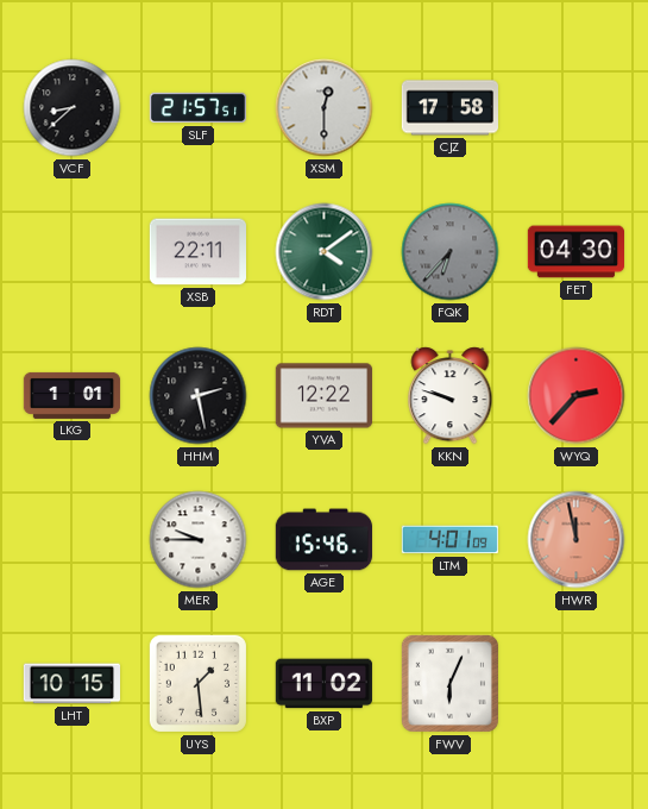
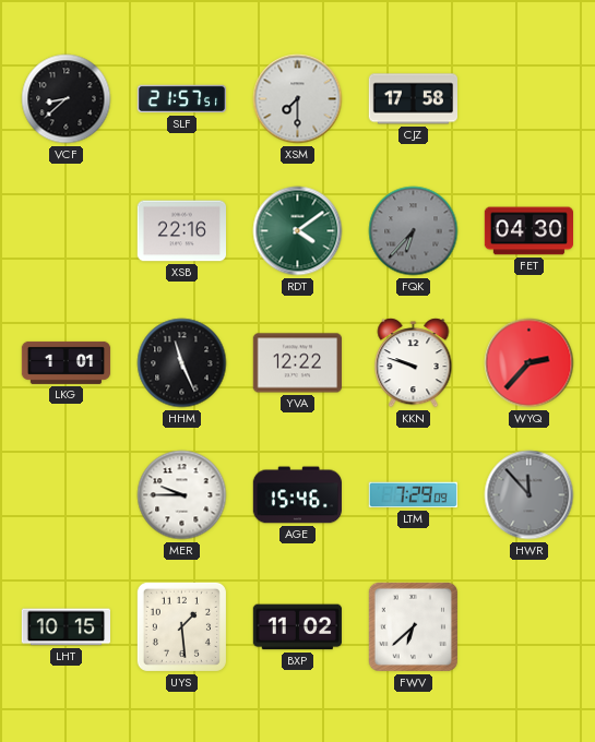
XSM: 12:30 -> 7:30
XSB: 22:11 -> 22:16
HHM: 2:28 -> 11:26
LTM: 4:01 -> 7:29
HWR: 11:58 -> 11:53
HWR dial: salmon -> grey
FWV: 6:04 -> 6:38
